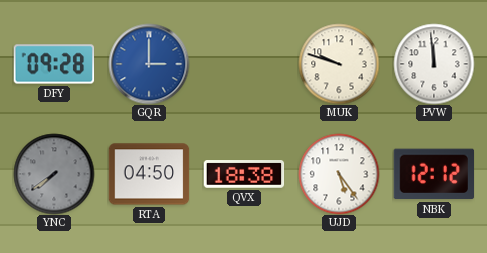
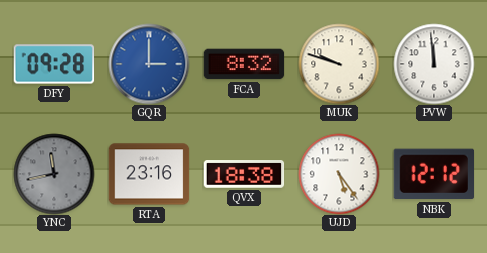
FCA: none -> 8:32
YNC: 7:39 -> 11:43
RTA: 04:50 -> 23:16
